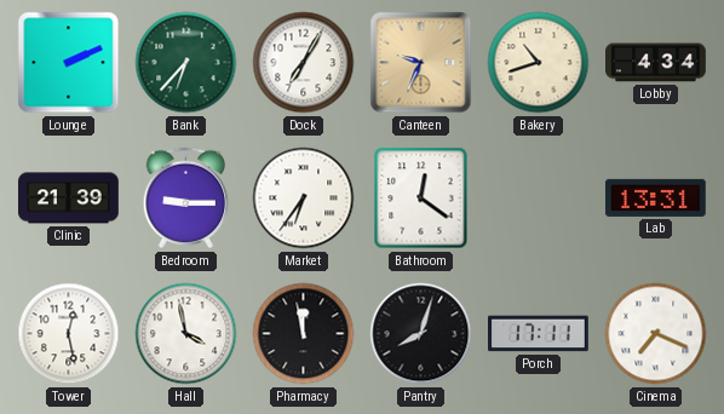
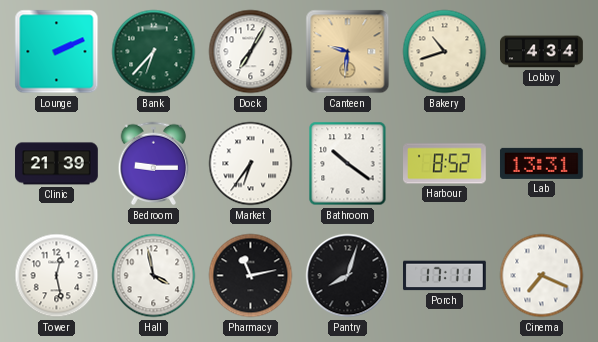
Canteen: 9:34 -> 9:31
Bathroom: 12:21 -> 10:21
Harbour: none -> 8:52
Pharmacy: 11:58 -> 11:13
